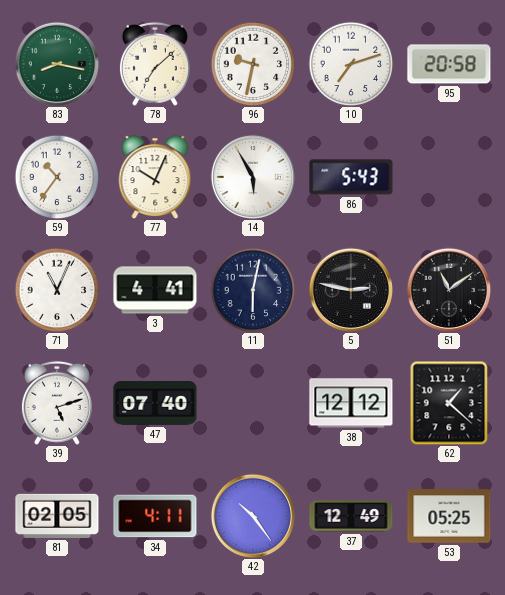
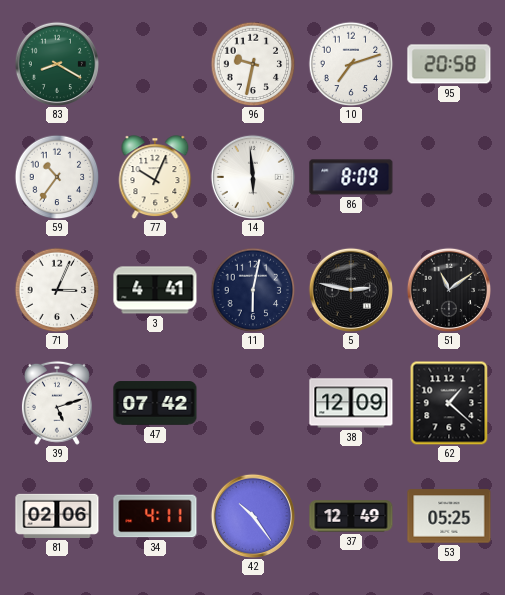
83: 8:17 -> 8:20
78: 7:08 -> none
14: 5:55 -> 5:59
86: 5:43 -> 8:09
71: 11:04 -> 3:04
47: 07:40 -> 07:42
38: 12:12 -> 12:09
81: 02:05 -> 02:06
